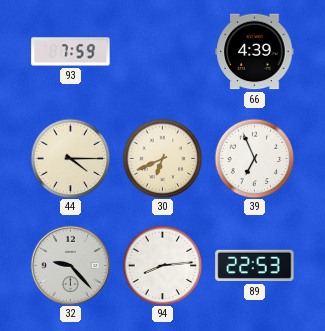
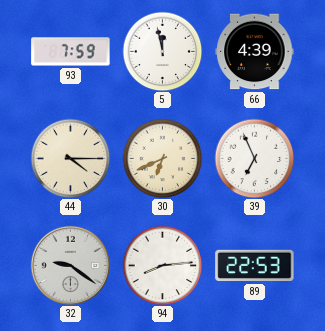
5: none -> 11:58
32: 9:23 -> 9:21
